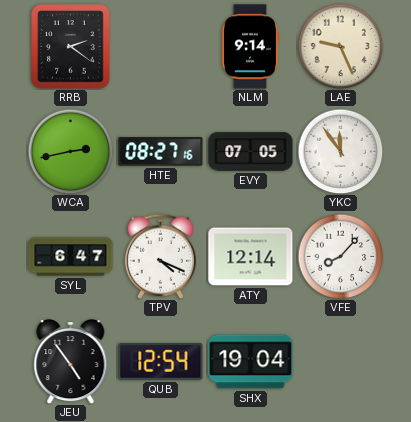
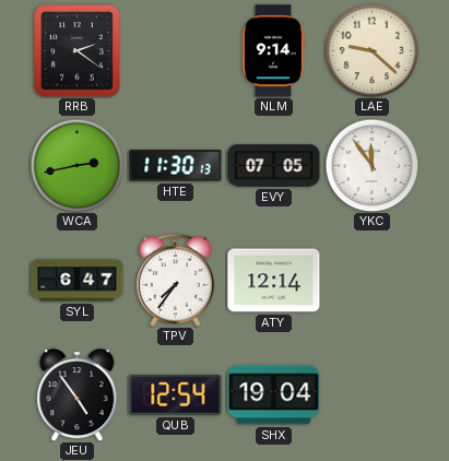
LAE: 9:26 -> 9:22
HTE: 08:27 -> 11:30
TPV: 4:19 -> 7:36
VFE: 8:07 -> none
